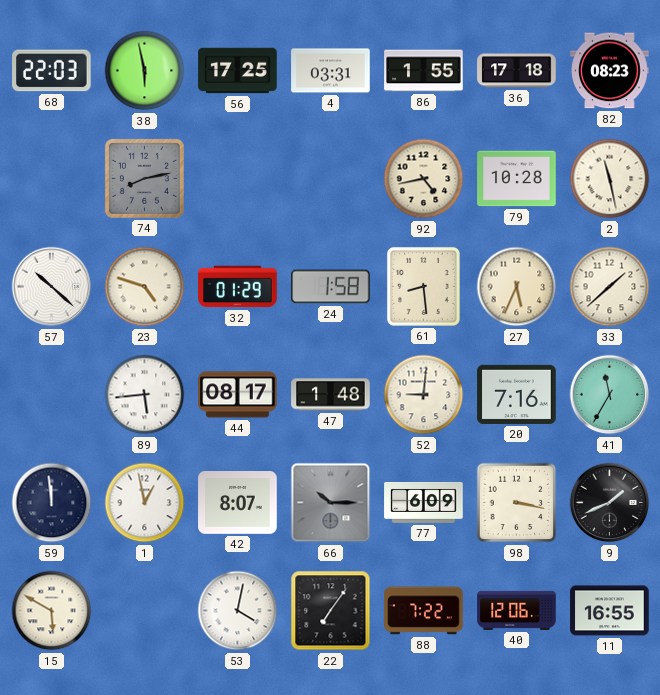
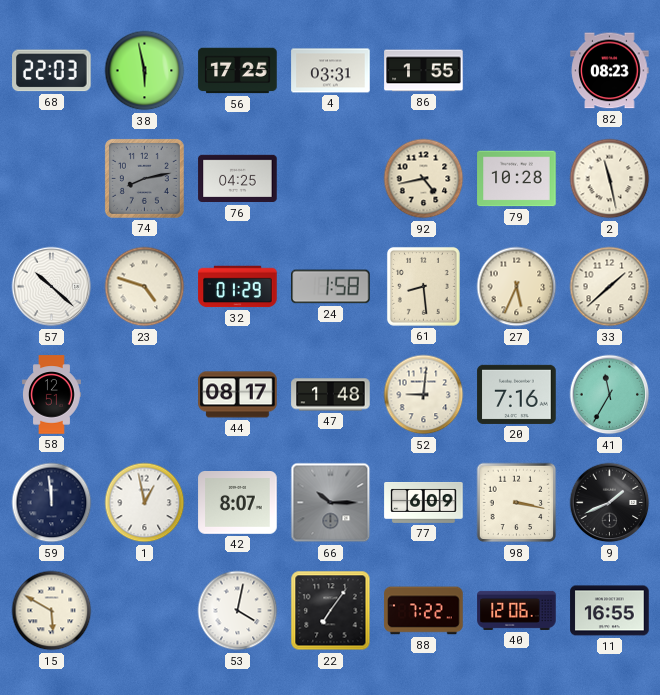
36: 17:18 -> none
76: none -> 04:25
58: none -> 12:51
89: 5:44 -> none
